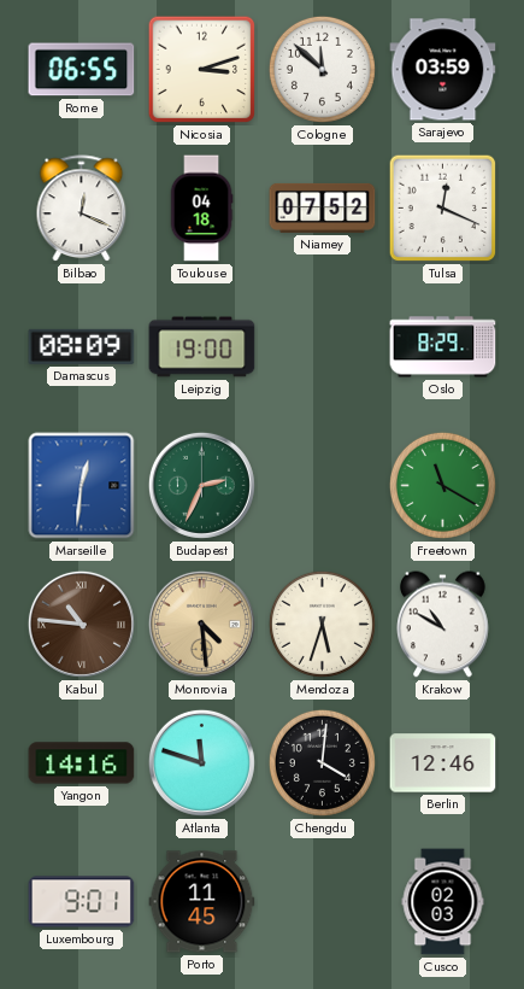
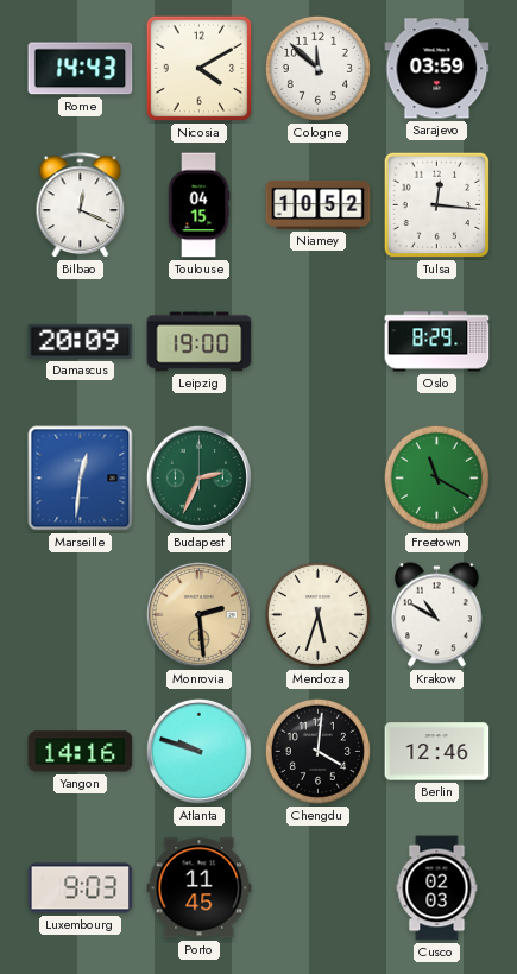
Rome: 06:55 -> 14:43
Nicosia: 3:12 -> 4:10
Toulouse: 04:18 -> 04:15
Niamey: 07:52 -> 10:52
Tulsa: 12:19 -> 12:16
Damascus: 08:09 -> 20:09
Kabul: 10:46 -> none
Monrovia: 4:29 -> 2:29
Atlanta: 11:48 -> 9:48
Luxembourg: 9:01 -> 9:03
